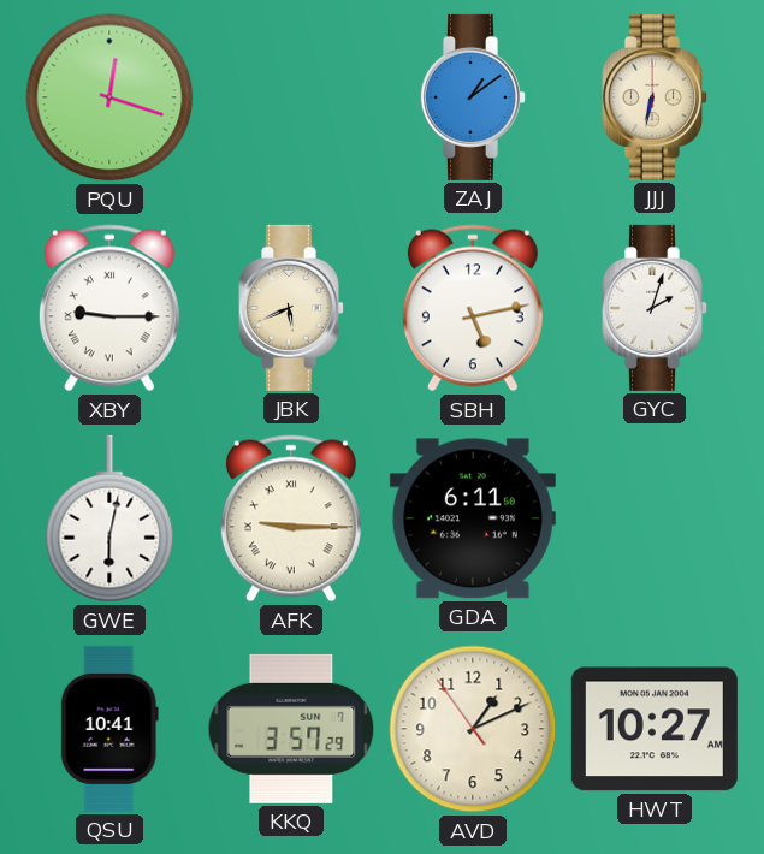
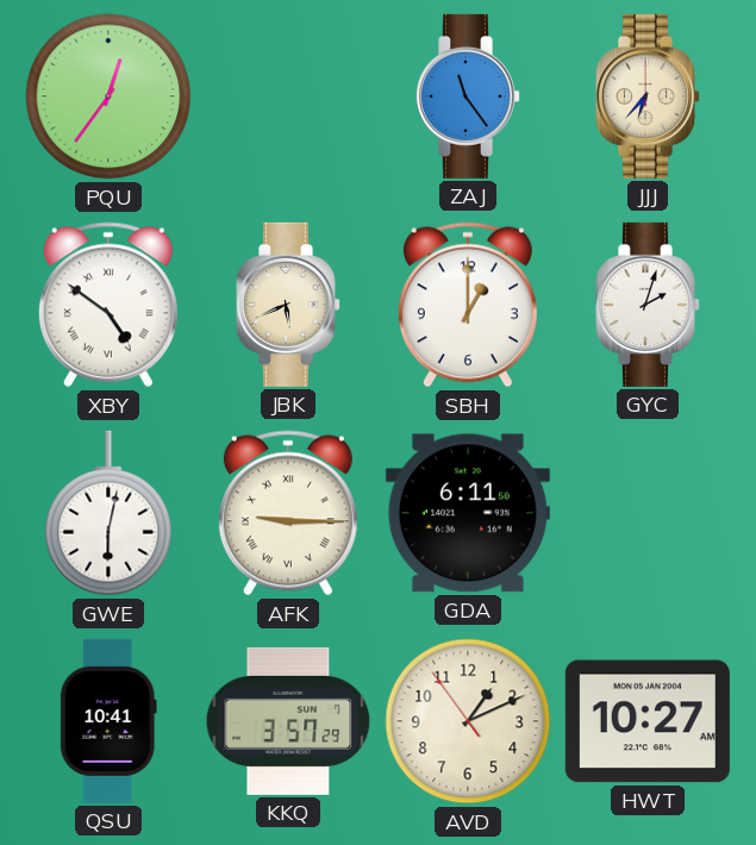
PQU: 12:18 -> 12:36
ZAJ: 1:09 -> 11:24
JJJ: 6:32 -> 6:37
XBY: 9:15 -> 4:51
SBH: 5:13 -> 1:00
